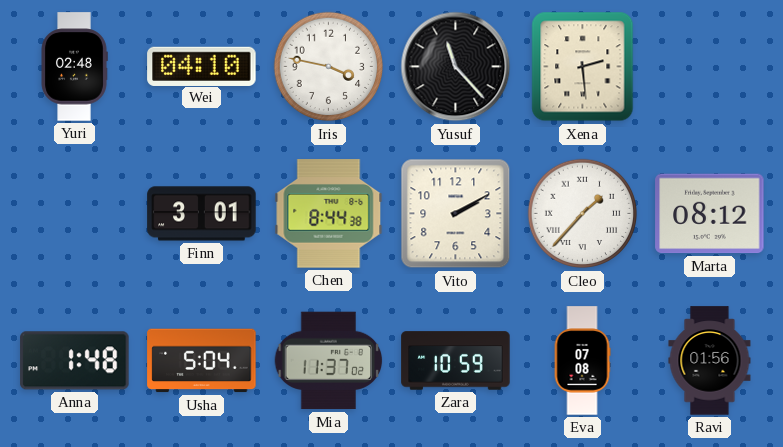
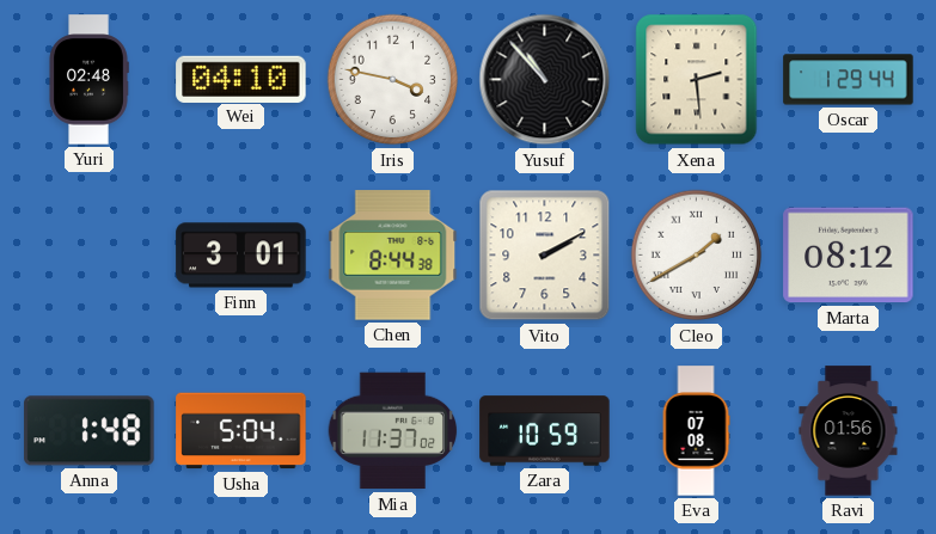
Yusuf: 11:23 -> 10:53
Oscar: none -> 1:29
Cleo: 1:37 -> 1:40
